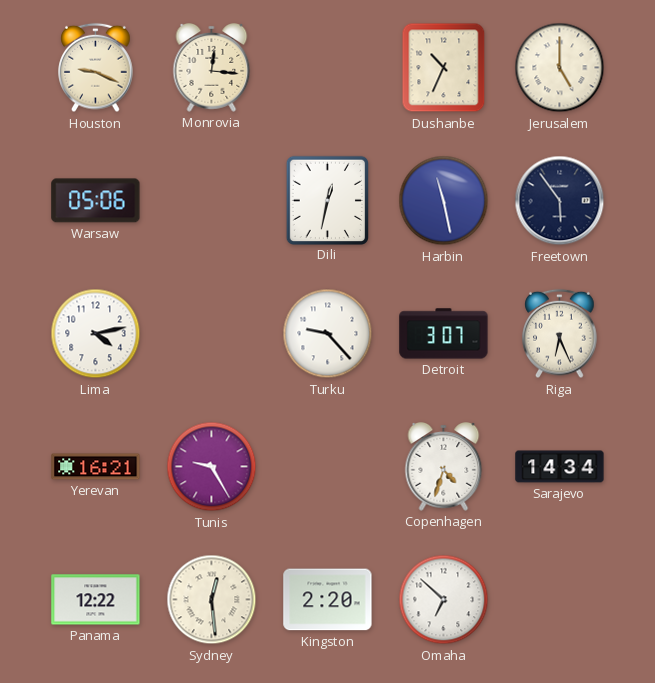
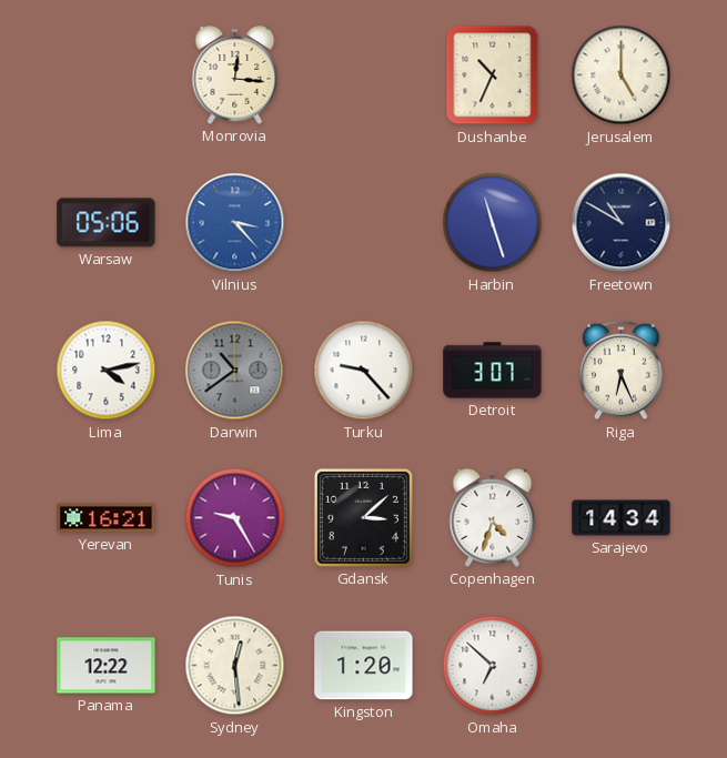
Houston: 9:19 -> none
Vilnius: none -> 3:23
Dili: 12:32 -> none
Harbin: 11:28 -> 11:27
Freetown: 5:54 -> 10:50
Darwin: none -> 10:39
Gdansk: none -> 3:08
Kingston: 2:20 -> 1:20
